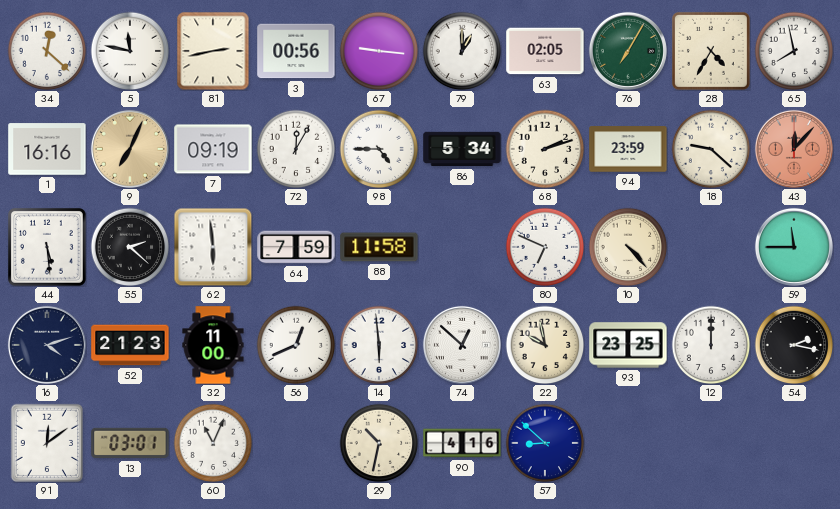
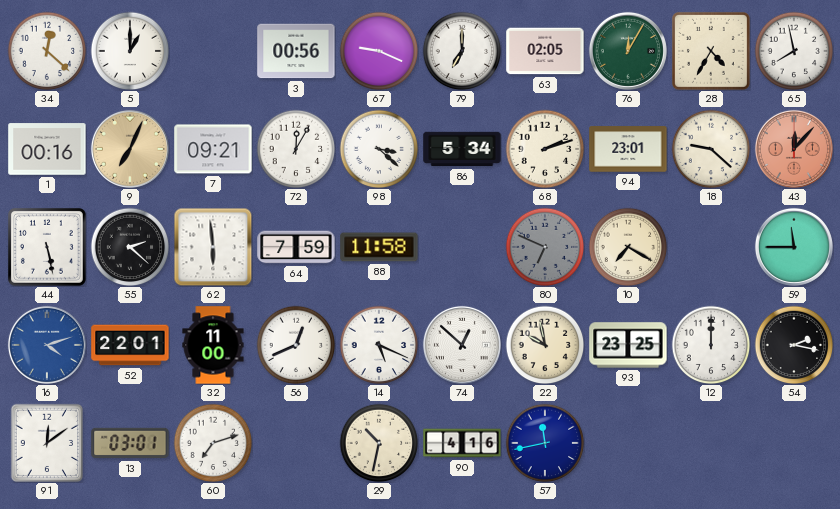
5: 11:47 -> 1:00
81: 2:43 -> none
67: 9:16 -> 9:19
79: 1:00 -> 7:00
76: 7:05 -> 12:05
1: 16:16 -> 00:16
7: 09:19 -> 09:21
98: 4:45 -> 3:22
94: 23:59 -> 23:01
44: 5:29 -> 5:28
80 dial: white -> grey
10: 4:23 -> 7:20
16 dial: navy -> blue
52: 21:23 -> 22:01
14: 5:59 -> 5:19
60: 11:04 -> 7:12
57: 8:52 -> 11:43
